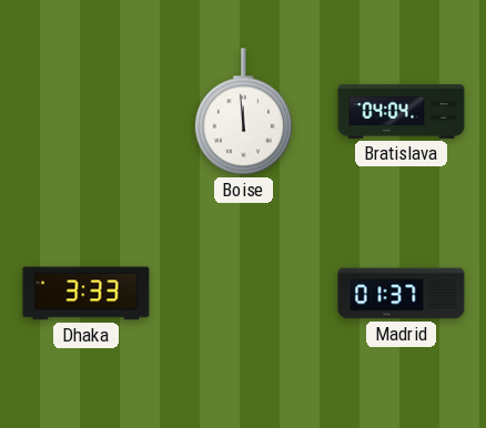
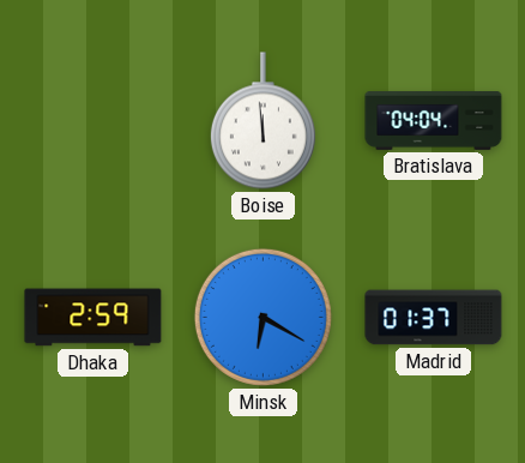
Dhaka: 3:33 -> 2:59
Minsk: none -> 6:20
